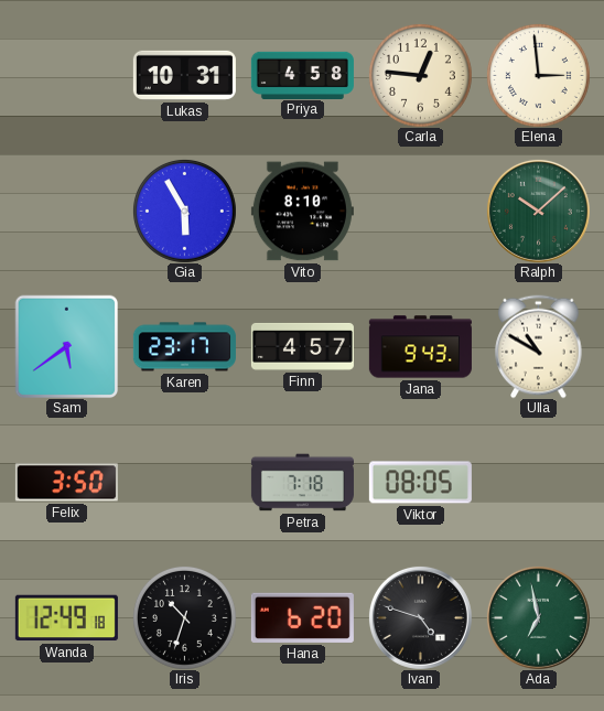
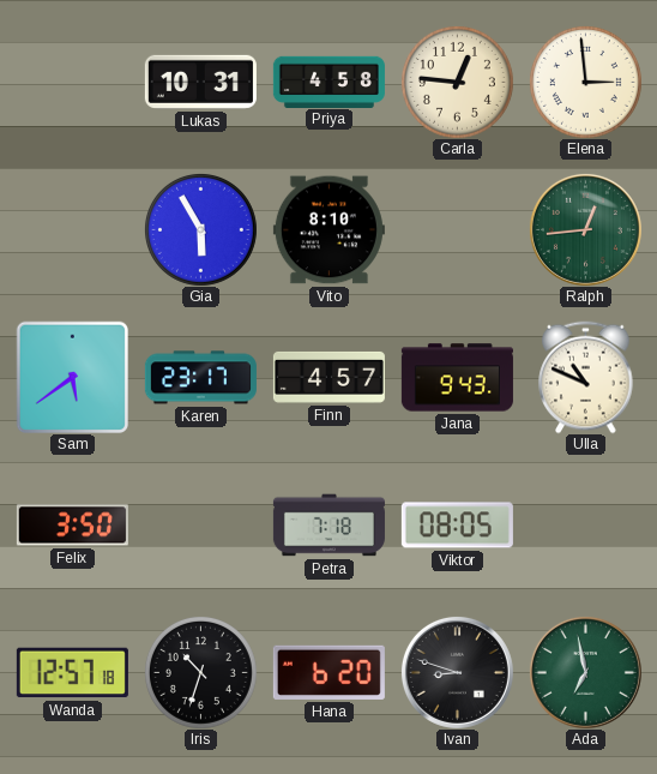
Ralph: 10:08 -> 12:44
Ulla: 10:50 -> 10:49
Wanda: 12:49 -> 12:57
Ivan: 4:48 -> 8:48
